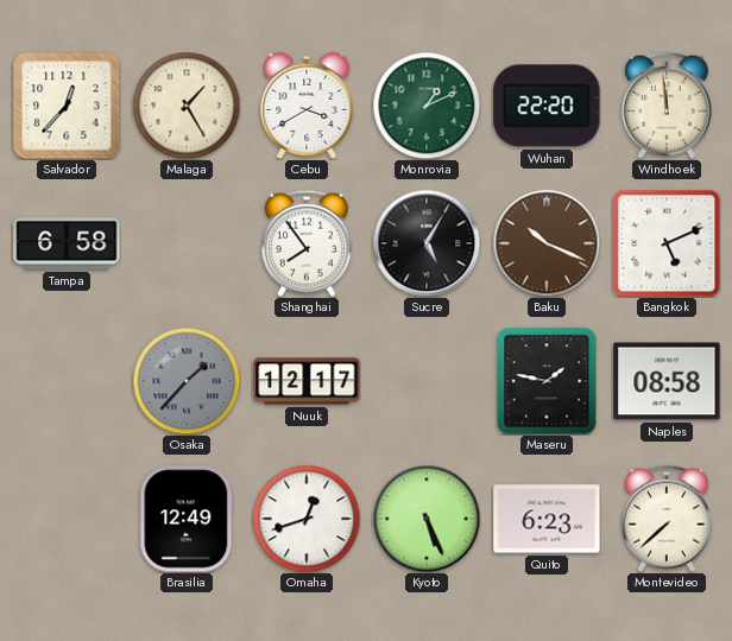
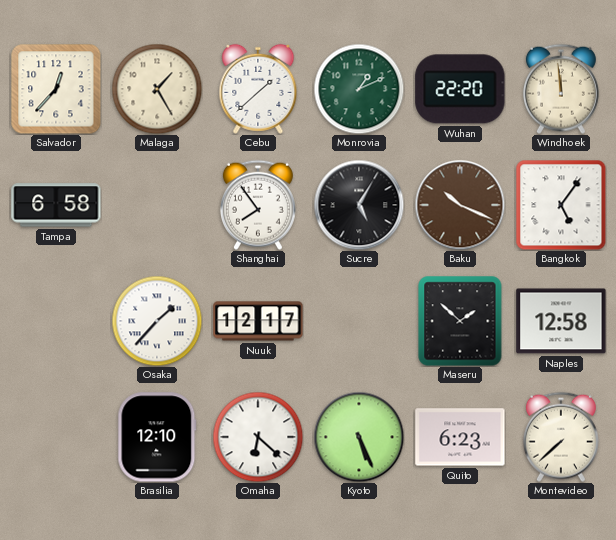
Cebu: 3:40 -> 1:38
Bangkok: 5:11 -> 5:06
Osaka dial: grey -> white
Maseru: 1:47 -> 1:52
Naples: 08:58 -> 12:58
Brasilia: 12:49 -> 12:10
Omaha: 12:42 -> 6:22
